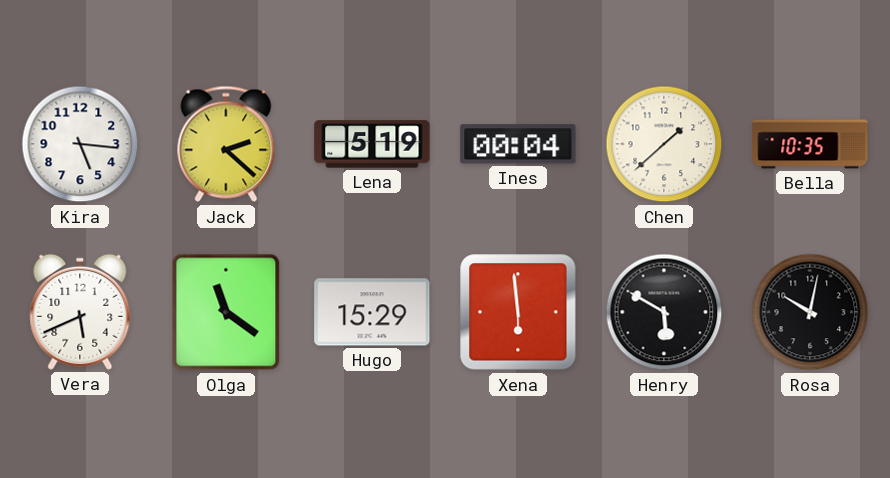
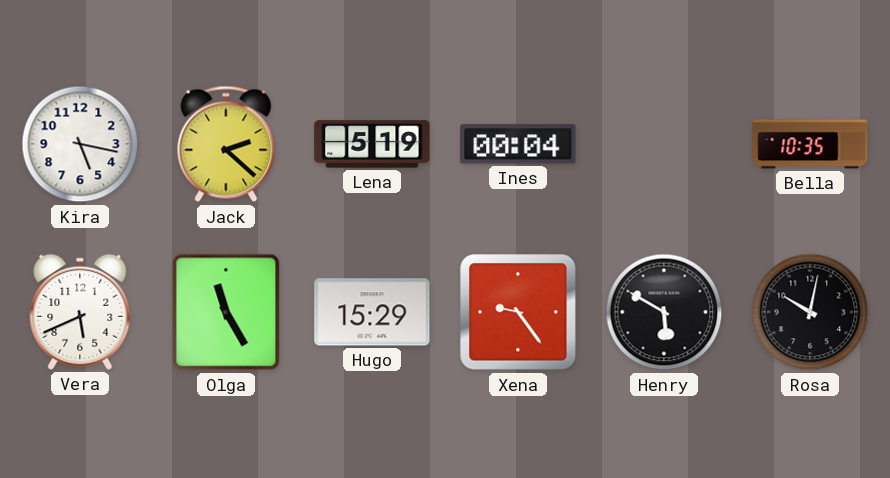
Kira: 5:16 -> 5:17
Chen: 1:38 -> none
Olga: 11:21 -> 11:25
Xena: 5:59 -> 9:24
